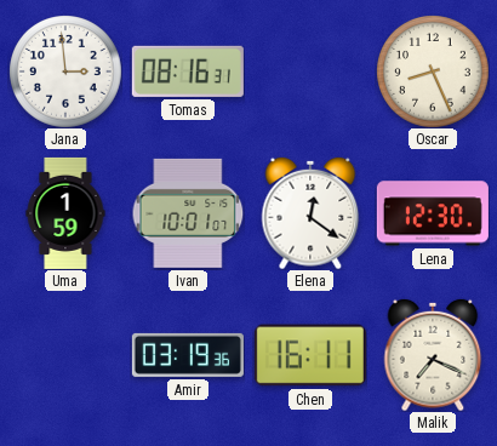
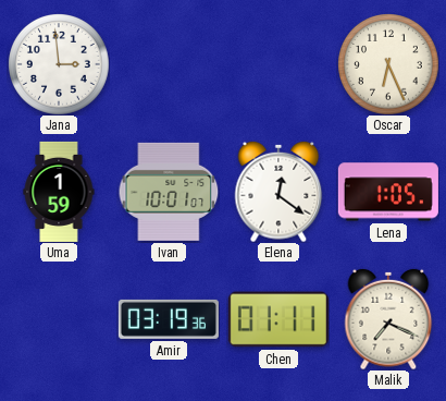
Tomas: 08:16 -> none
Oscar: 8:26 -> 6:26
Lena: 12:30 -> 1:05
Chen: 16:11 -> 01:11
